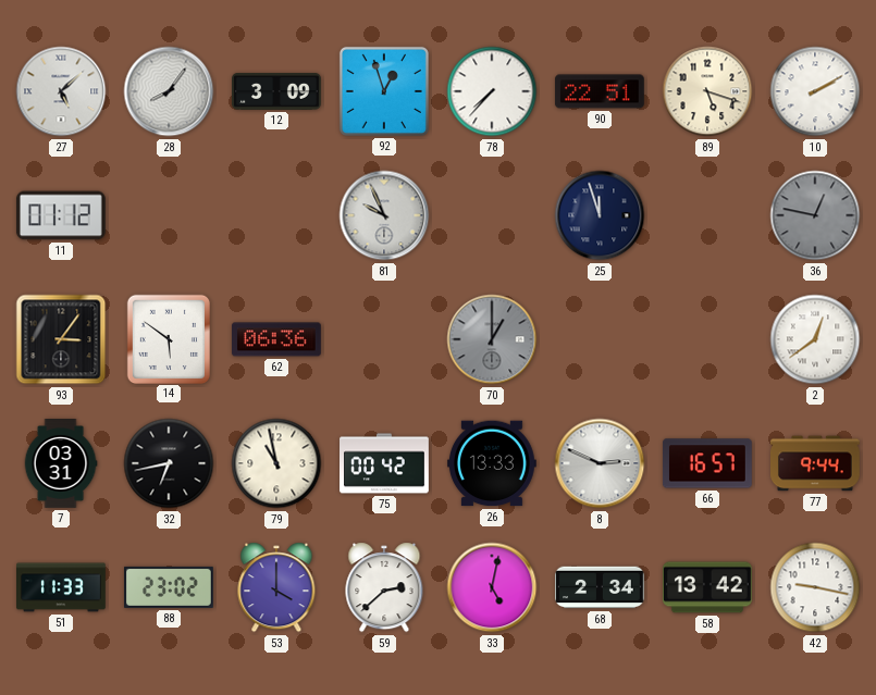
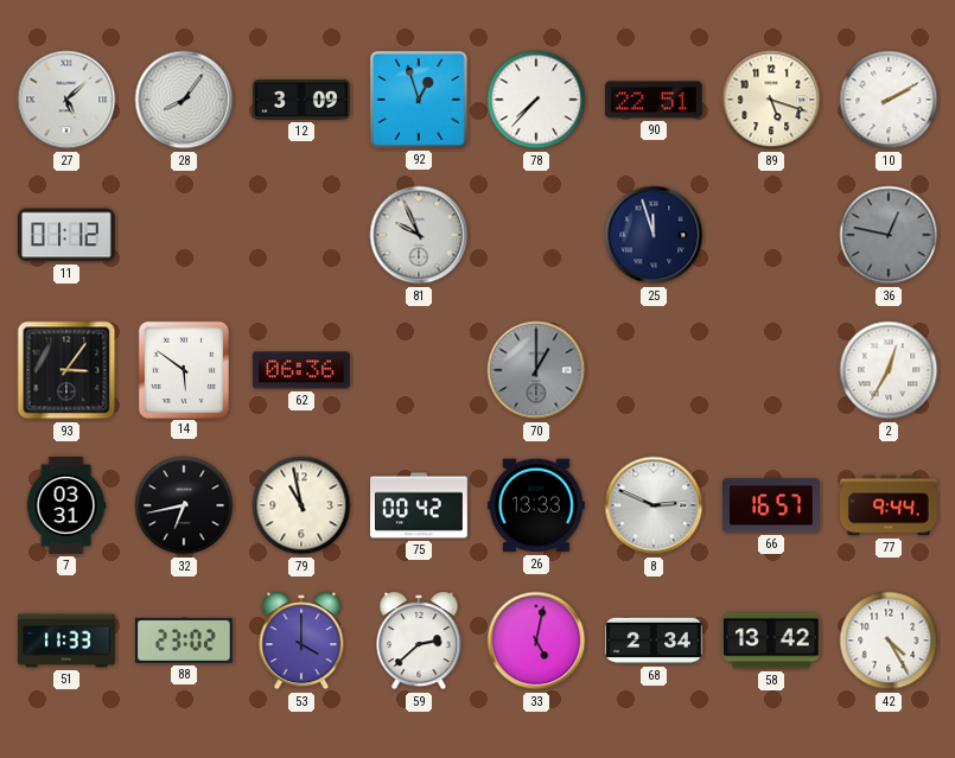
2: 12:39 -> 12:35
42: 9:17 -> 4:25
